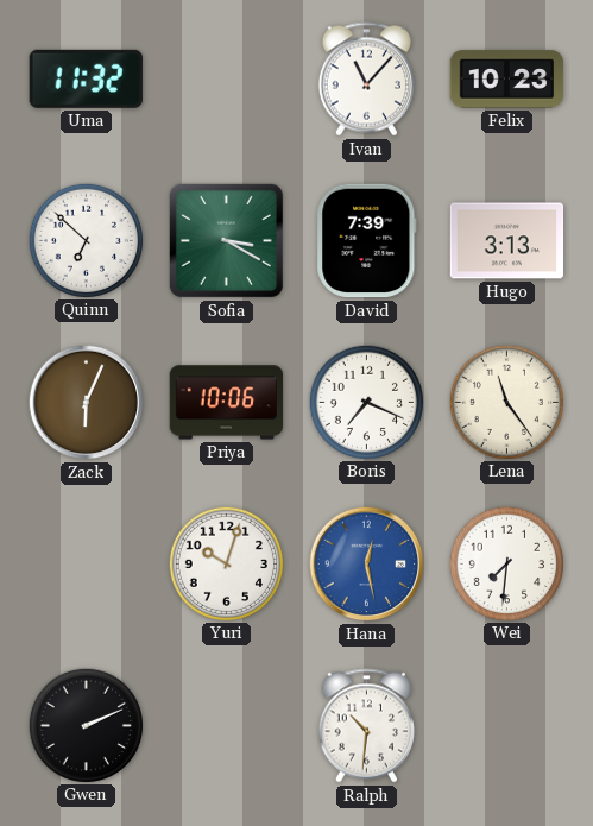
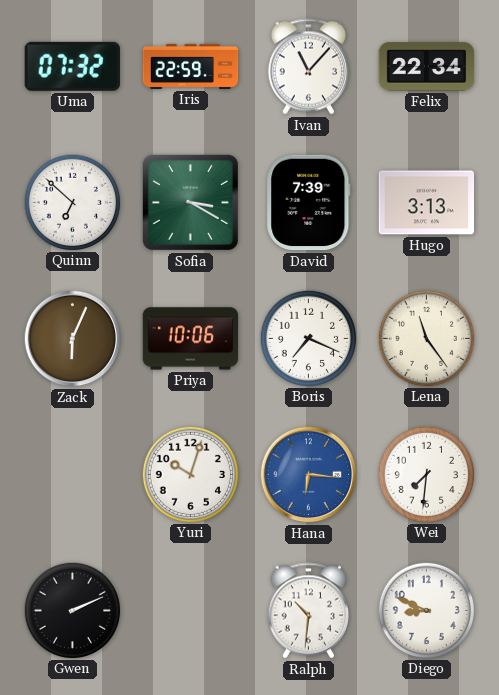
Uma: 11:32 -> 07:32
Iris: none -> 22:59
Felix: 10:23 -> 22:34
Hana: 12:28 -> 6:16
Diego: none -> 8:49
